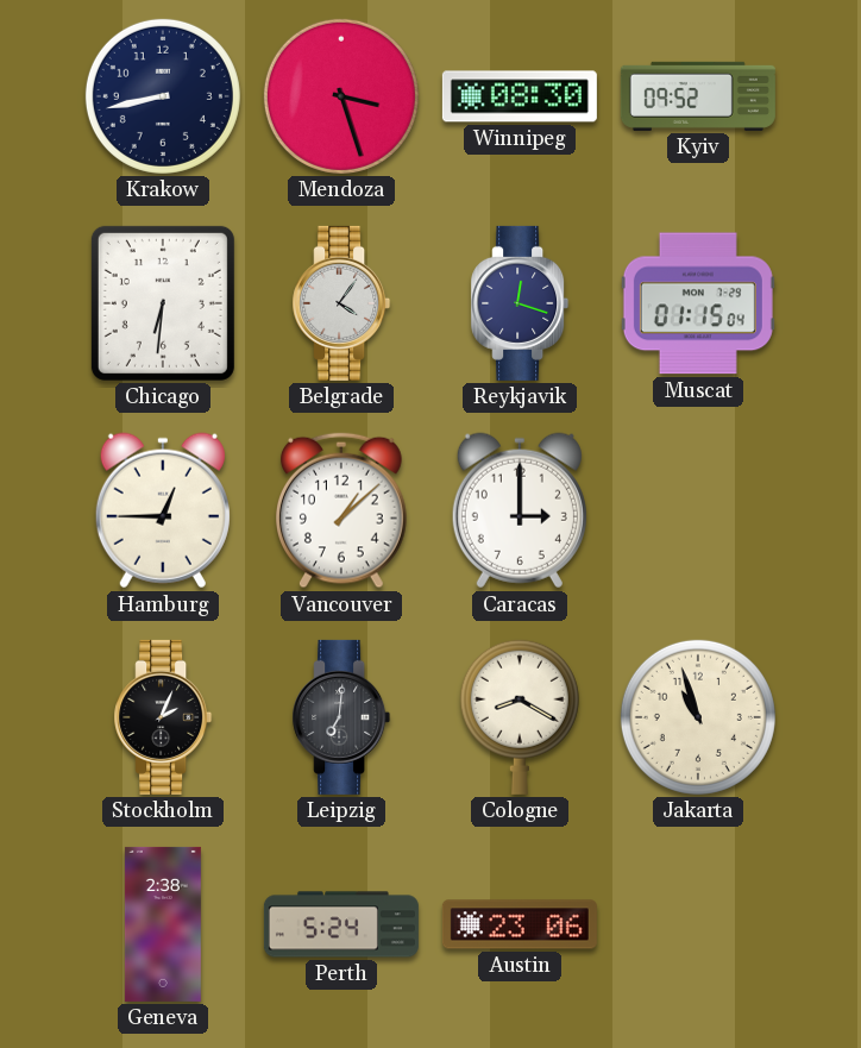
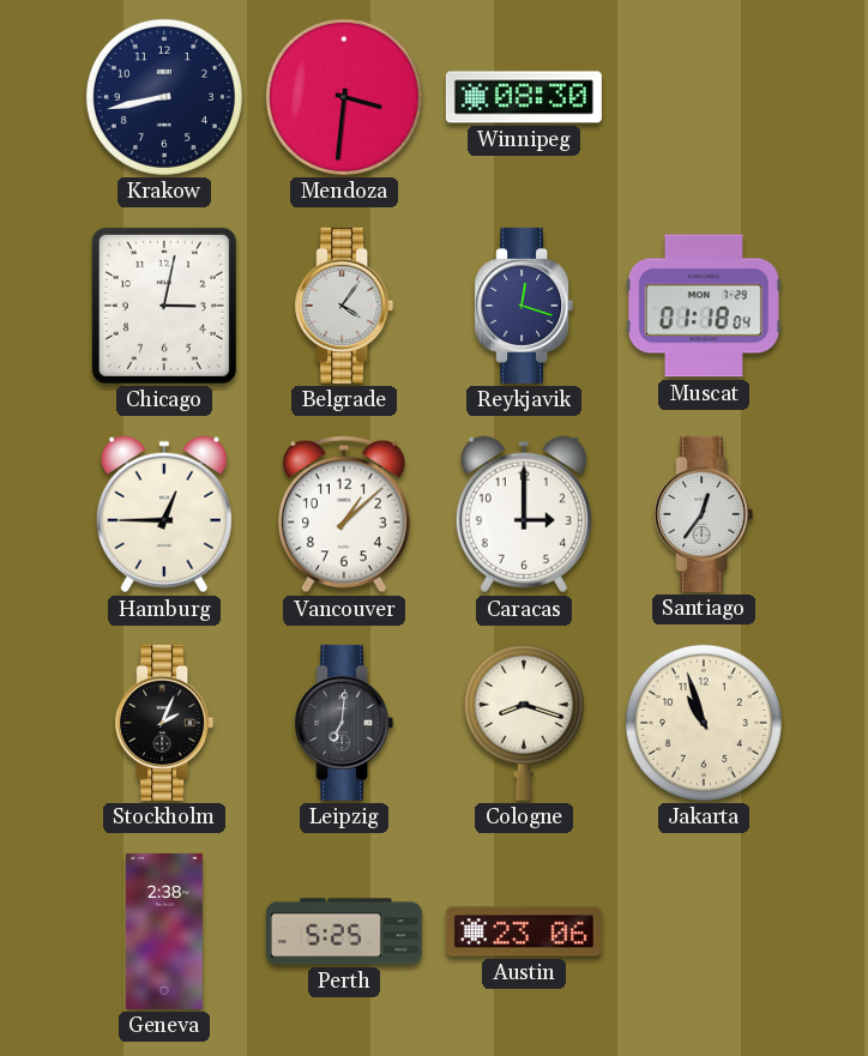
Mendoza: 3:27 -> 3:31
Kyiv: 09:52 -> none
Chicago: 6:31 -> 3:02
Muscat: 01:15 -> 01:18
Santiago: none -> 12:36
Cologne: 8:20 -> 8:18
Perth: 5:24 -> 5:25
